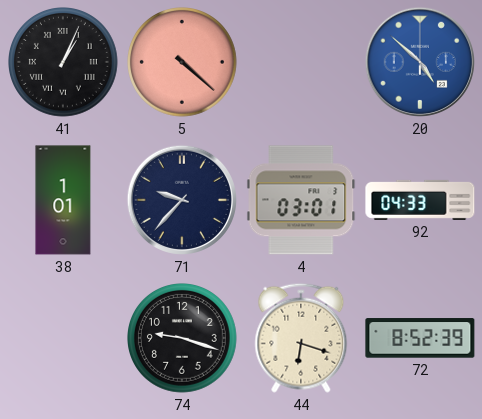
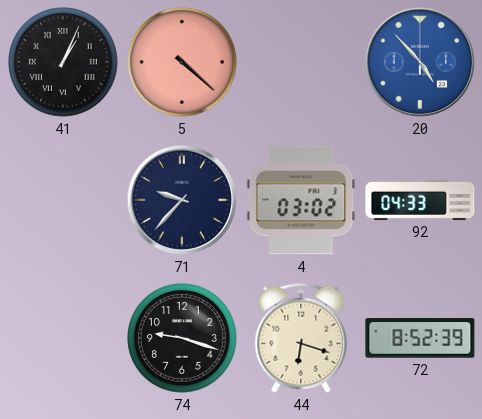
20: 4:52 -> 4:53
38: 1:01 -> none
4: 03:01 -> 03:02
